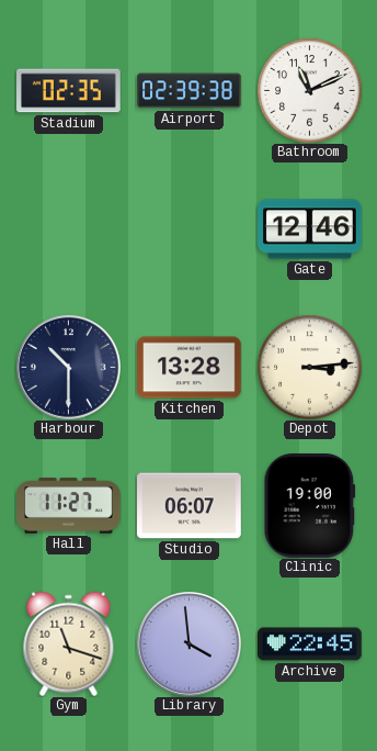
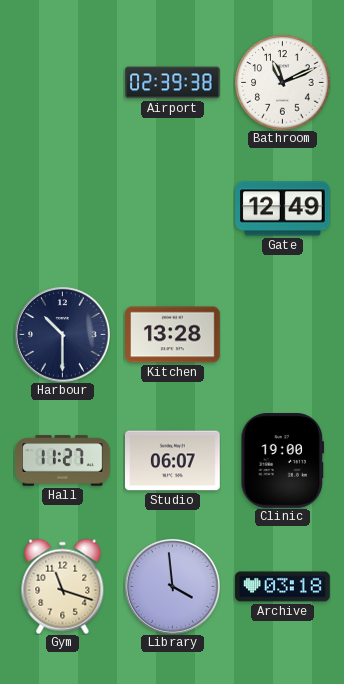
Stadium: 02:35 -> none
Gate: 12:46 -> 12:49
Depot: 3:14 -> none
Archive: 22:45 -> 03:18
